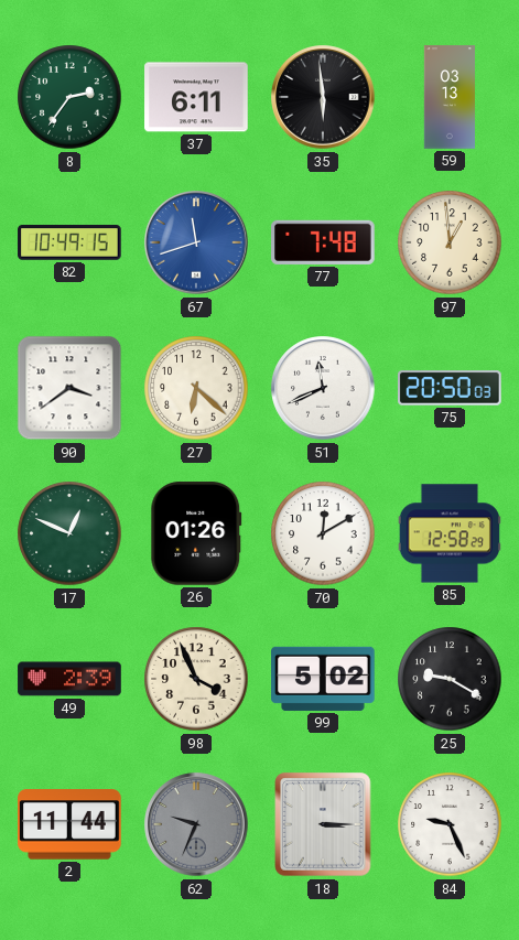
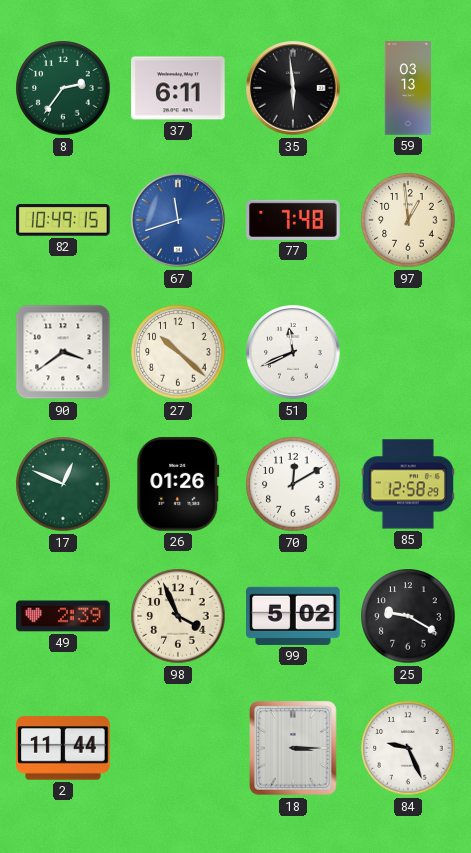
27: 6:22 -> 10:22
75: 20:50 -> none
62: 9:34 -> none
